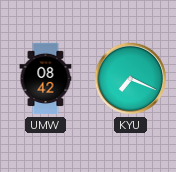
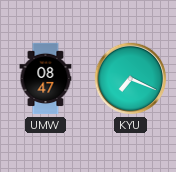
UMW: 08:42 -> 08:47
